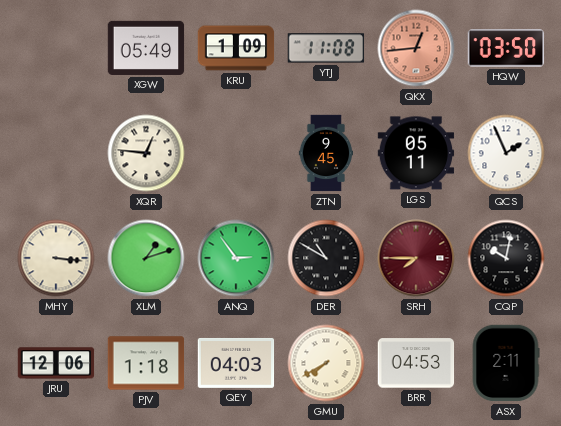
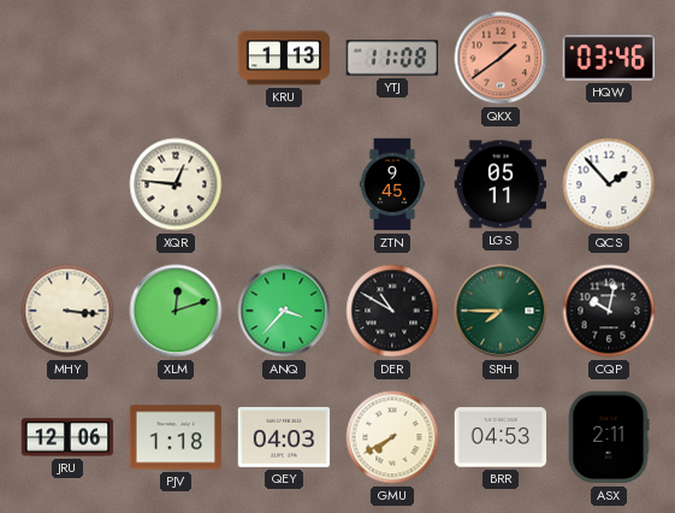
XGW: 05:49 -> none
KRU: 1:09 -> 1:13
QKX: 12:44 -> 1:39
HQW: 03:50 -> 03:46
QCS: 1:56 -> 1:53
XLM: 1:12 -> 12:12
ANQ: 2:54 -> 3:37
SRH dial: burgundy -> green
